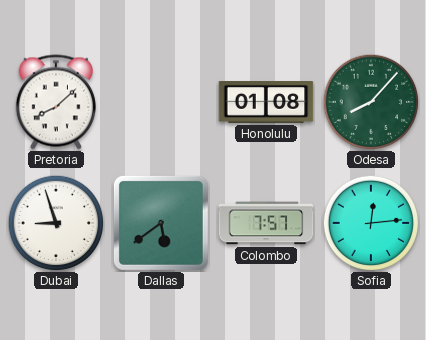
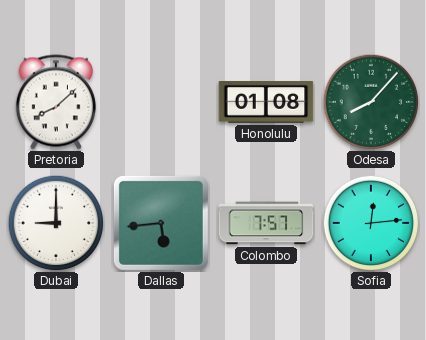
Dubai: 8:57 -> 9:00
Dallas: 5:39 -> 5:44
